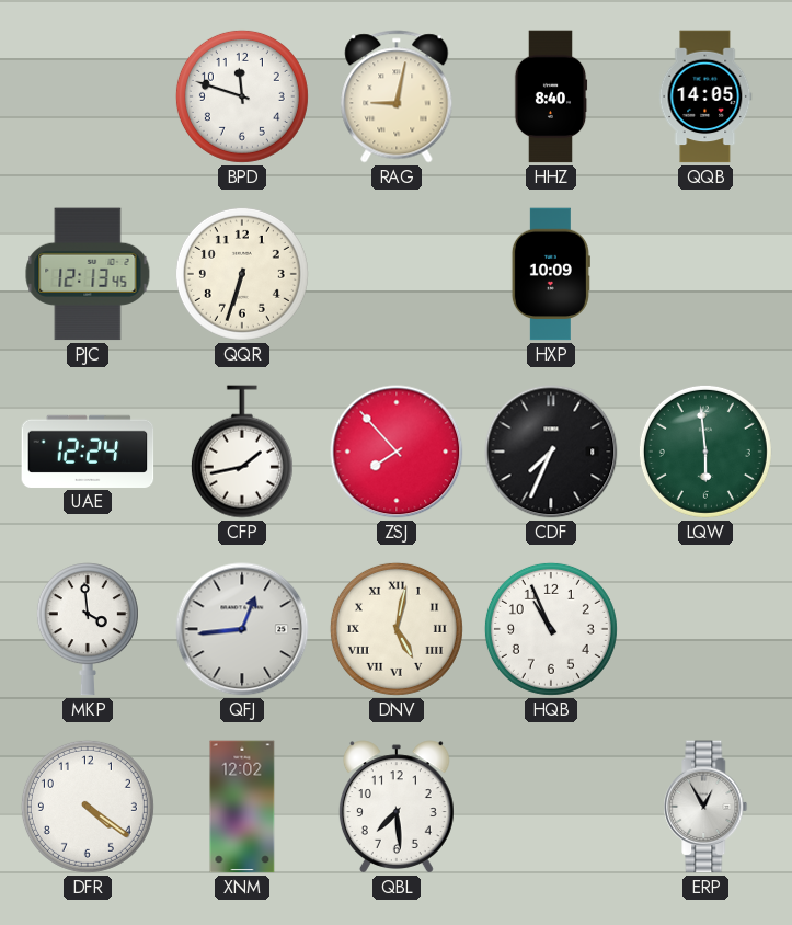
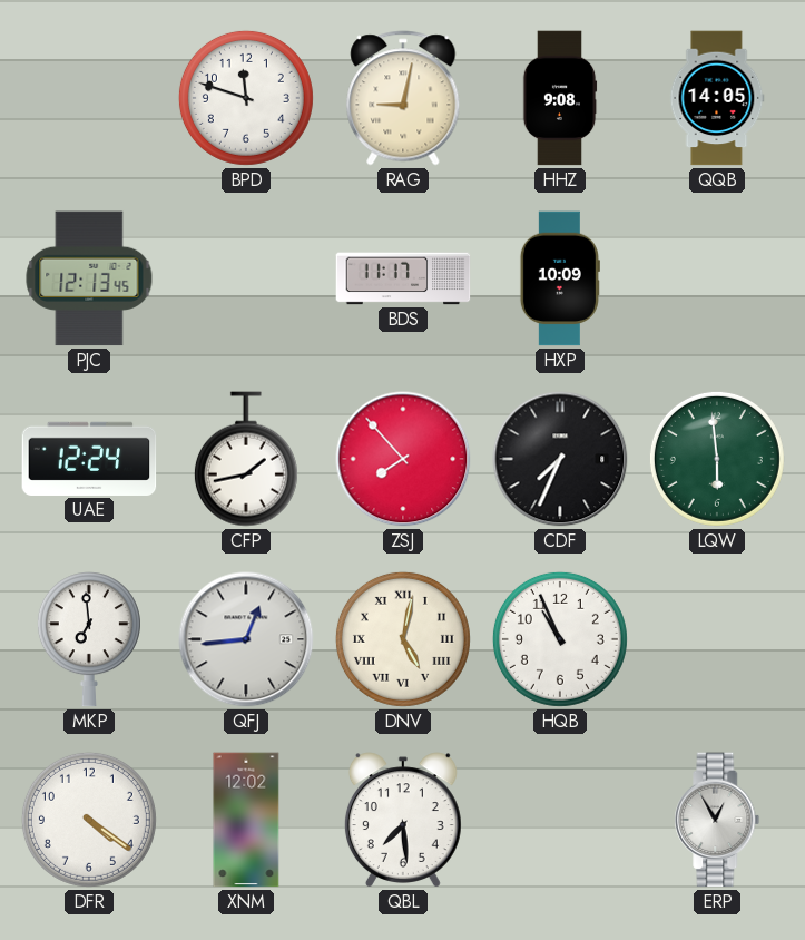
HHZ: 8:40 -> 9:08
QQR: 6:33 -> none
BDS: none -> 11:17
MKP: 3:59 -> 6:59
